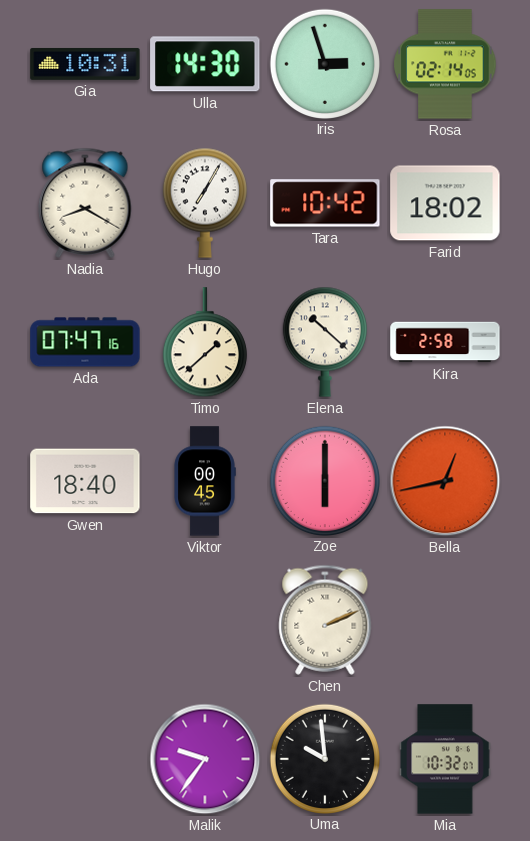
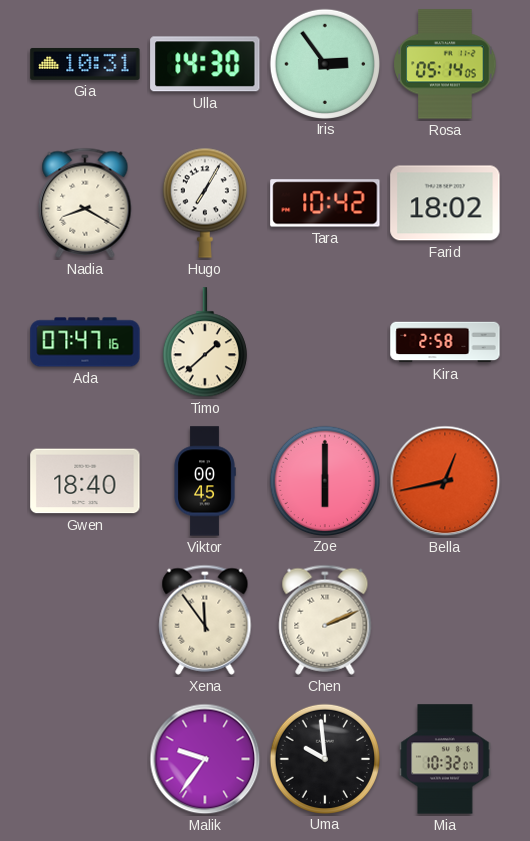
Iris: 2:57 -> 2:54
Rosa: 02:14 -> 05:14
Elena: 10:22 -> none
Xena: none -> 11:54
